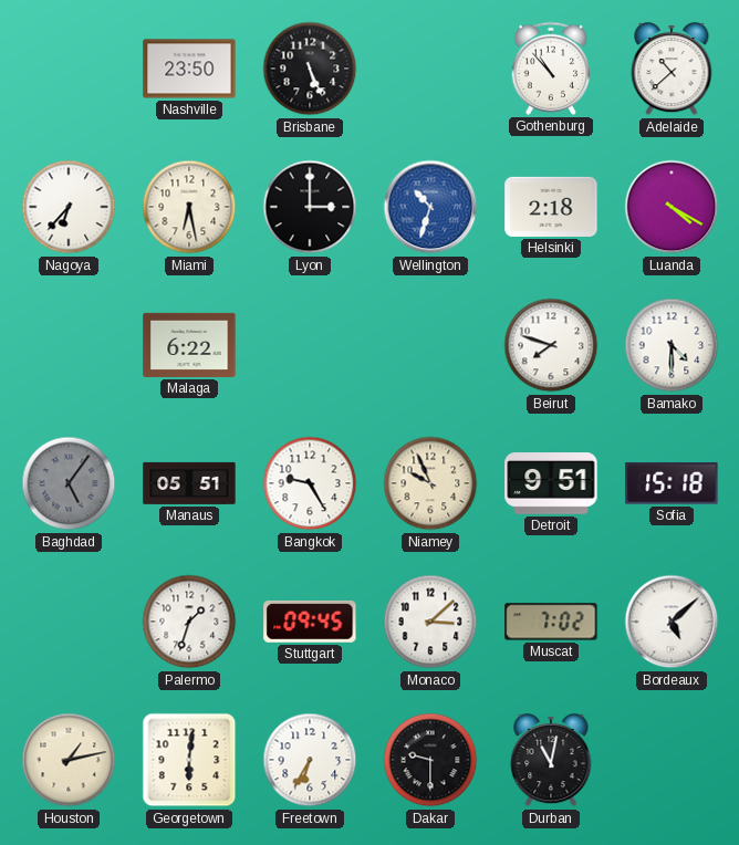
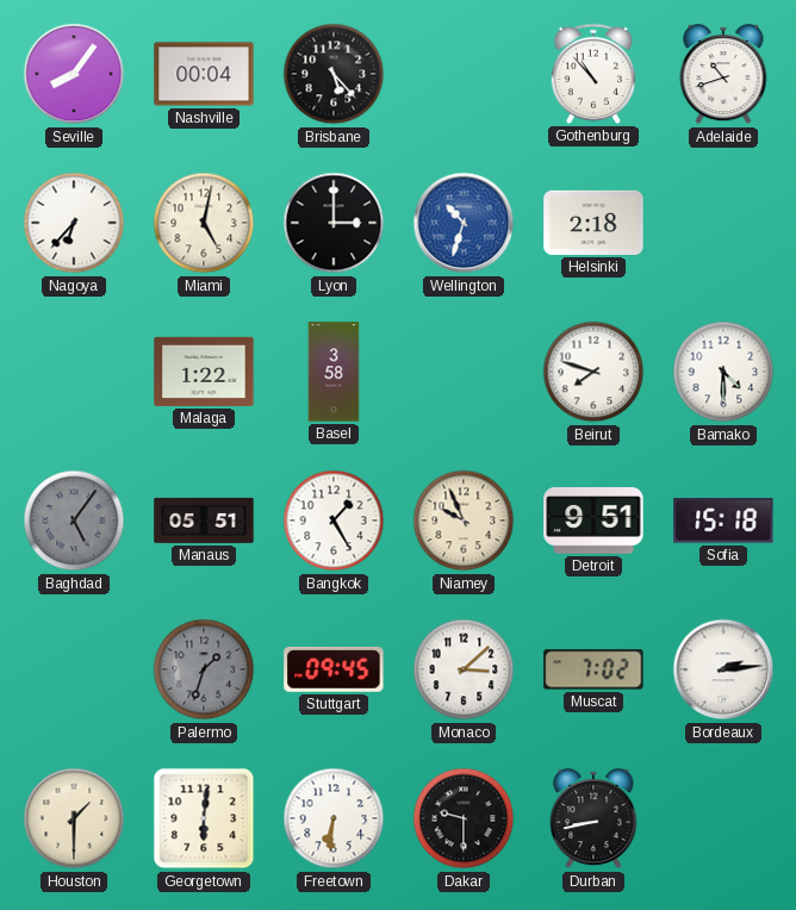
Seville: none -> 8:06
Nashville: 23:50 -> 00:04
Brisbane: 5:26 -> 5:23
Adelaide: 10:38 -> 10:42
Miami: 6:28 -> 5:02
Luanda: 4:20 -> none
Malaga: 6:22 -> 1:22
Basel: none -> 3:58
Bangkok: 9:25 -> 1:25
Palermo dial: white -> grey
Bordeaux: 5:08 -> 2:14
Houston: 1:13 -> 1:30
Freetown: 6:35 -> 6:31
Durban: 11:02 -> 8:43
